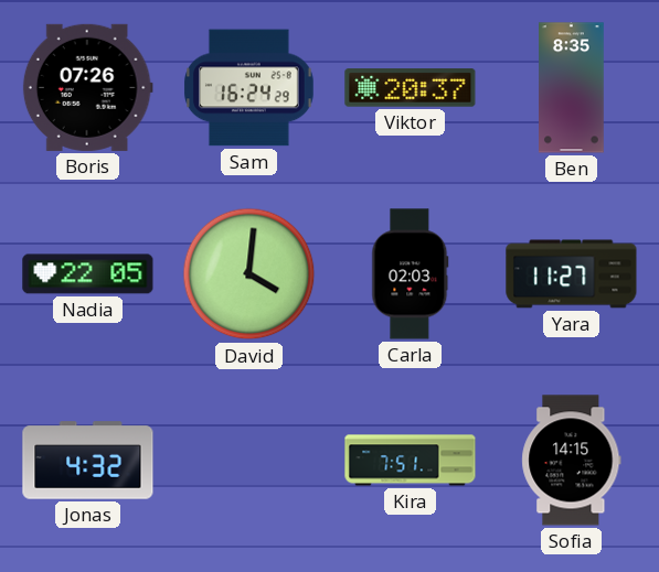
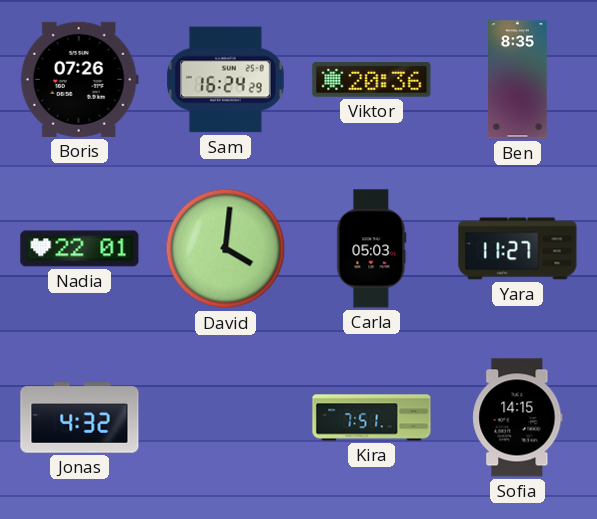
Viktor: 20:37 -> 20:36
Nadia: 22:05 -> 22:01
Carla: 02:03 -> 05:03
